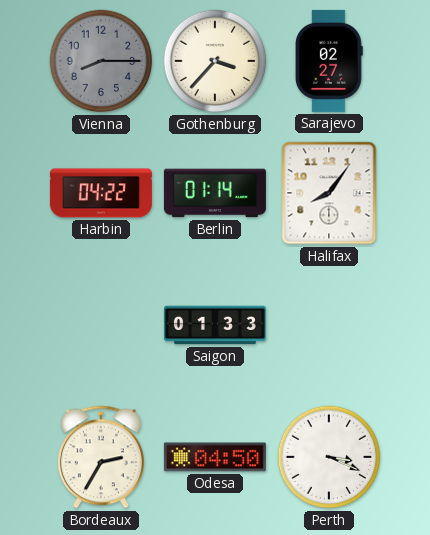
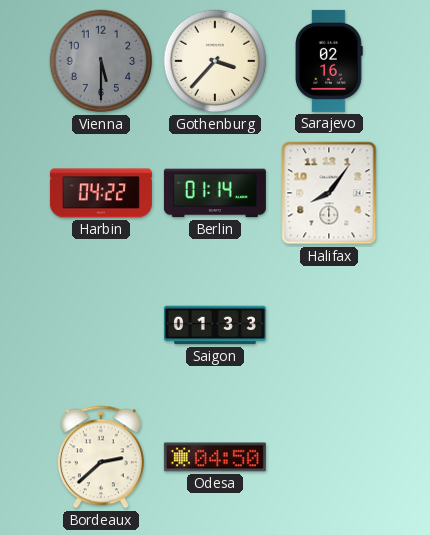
Vienna: 8:15 -> 5:30
Sarajevo: 02:27 -> 02:16
Bordeaux: 2:35 -> 2:38
Perth: 3:19 -> none
